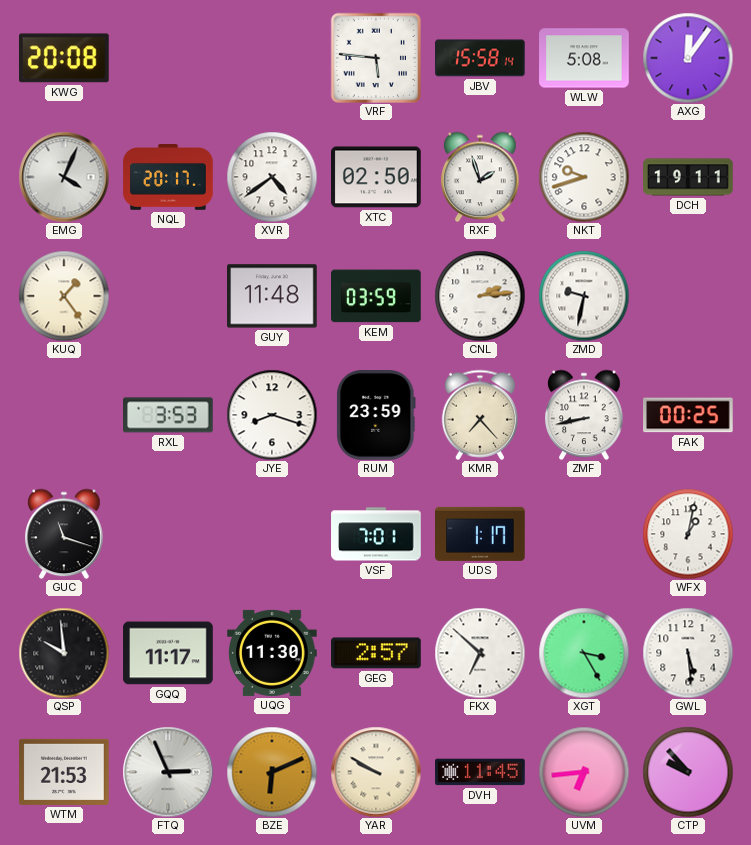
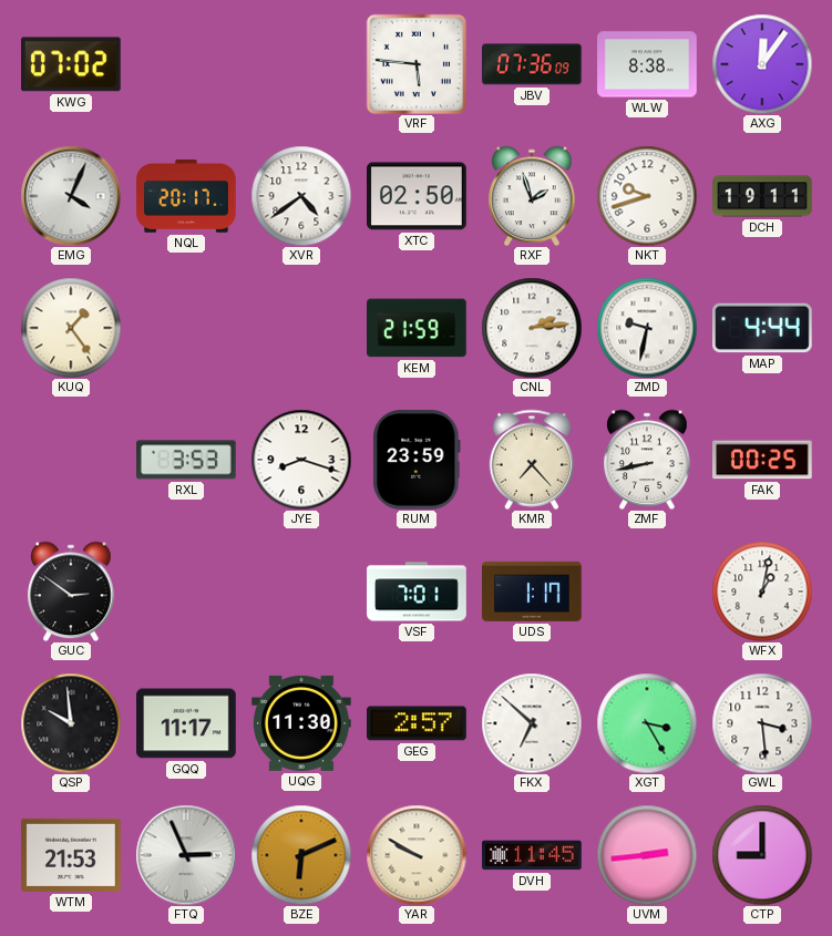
KWG: 20:08 -> 07:02
JBV: 15:58 -> 07:36
WLW: 5:08 -> 8:38
GUY: 11:48 -> none
KEM: 03:59 -> 21:59
MAP: none -> 4:44
GUC: 11:18 -> 2:51
GWL: 5:29 -> 3:29
UVM: 6:44 -> 2:44
CTP: 9:53 -> 9:00
